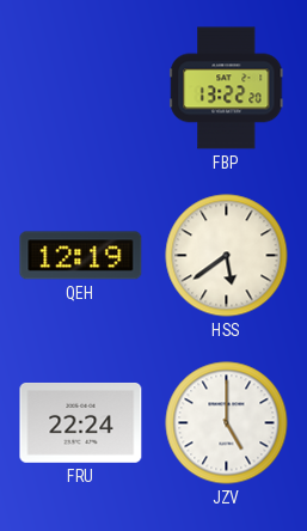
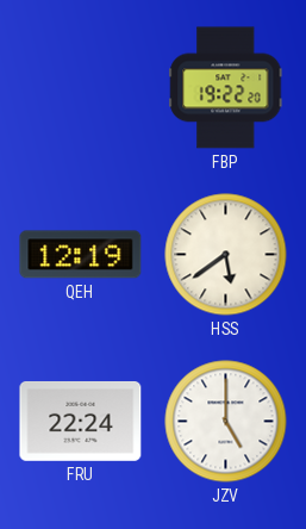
FBP: 13:22 -> 19:22
